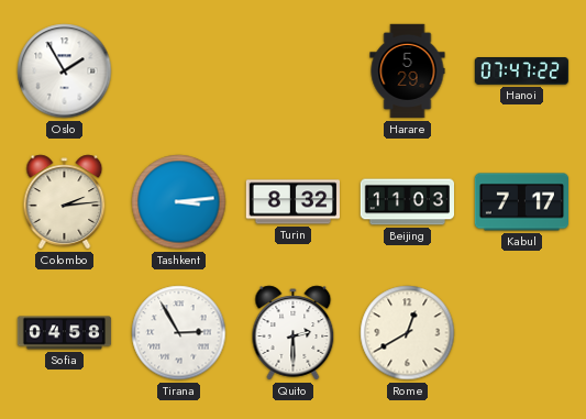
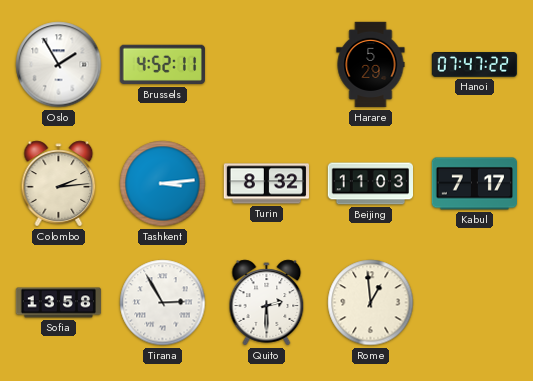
Brussels: none -> 4:52
Sofia: 04:58 -> 13:58
Rome: 12:40 -> 12:59
